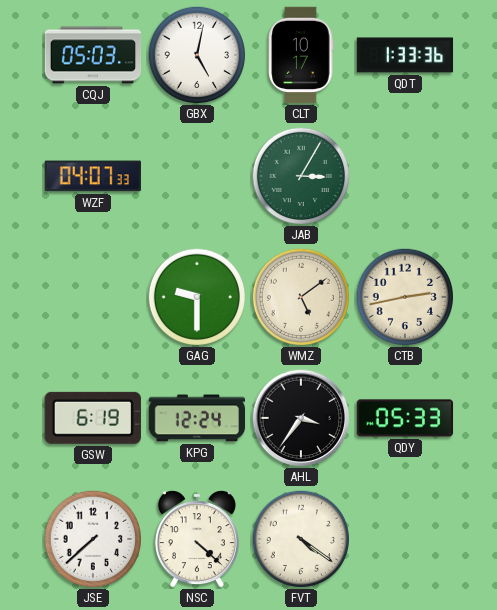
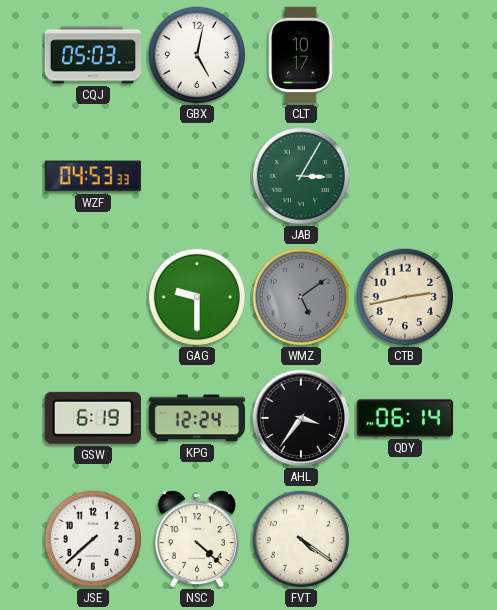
QDT: 1:33 -> none
WZF: 04:07 -> 04:53
WMZ dial: cream -> grey
QDY: 05:33 -> 06:14
